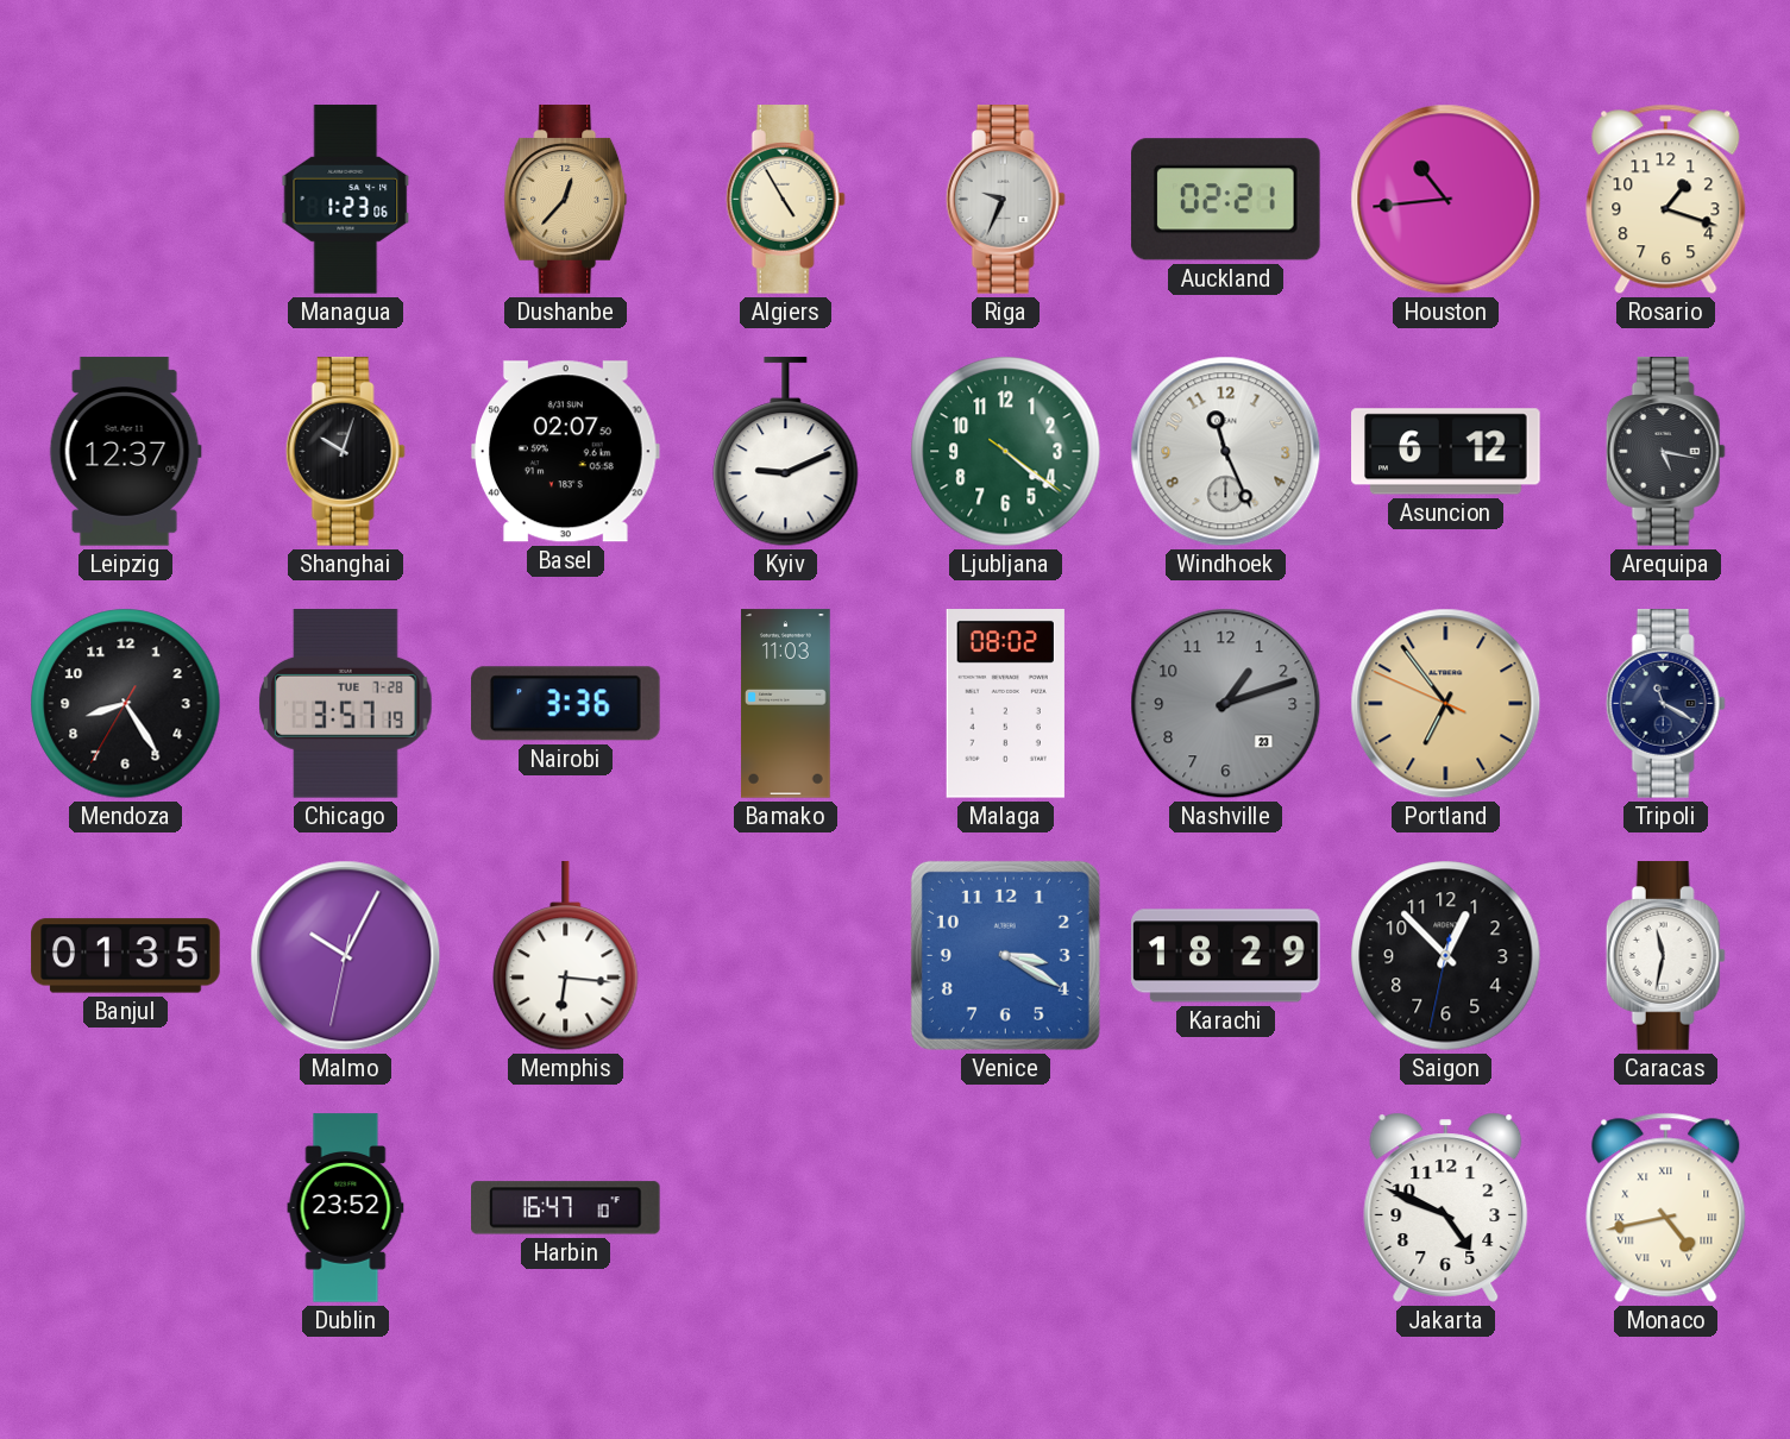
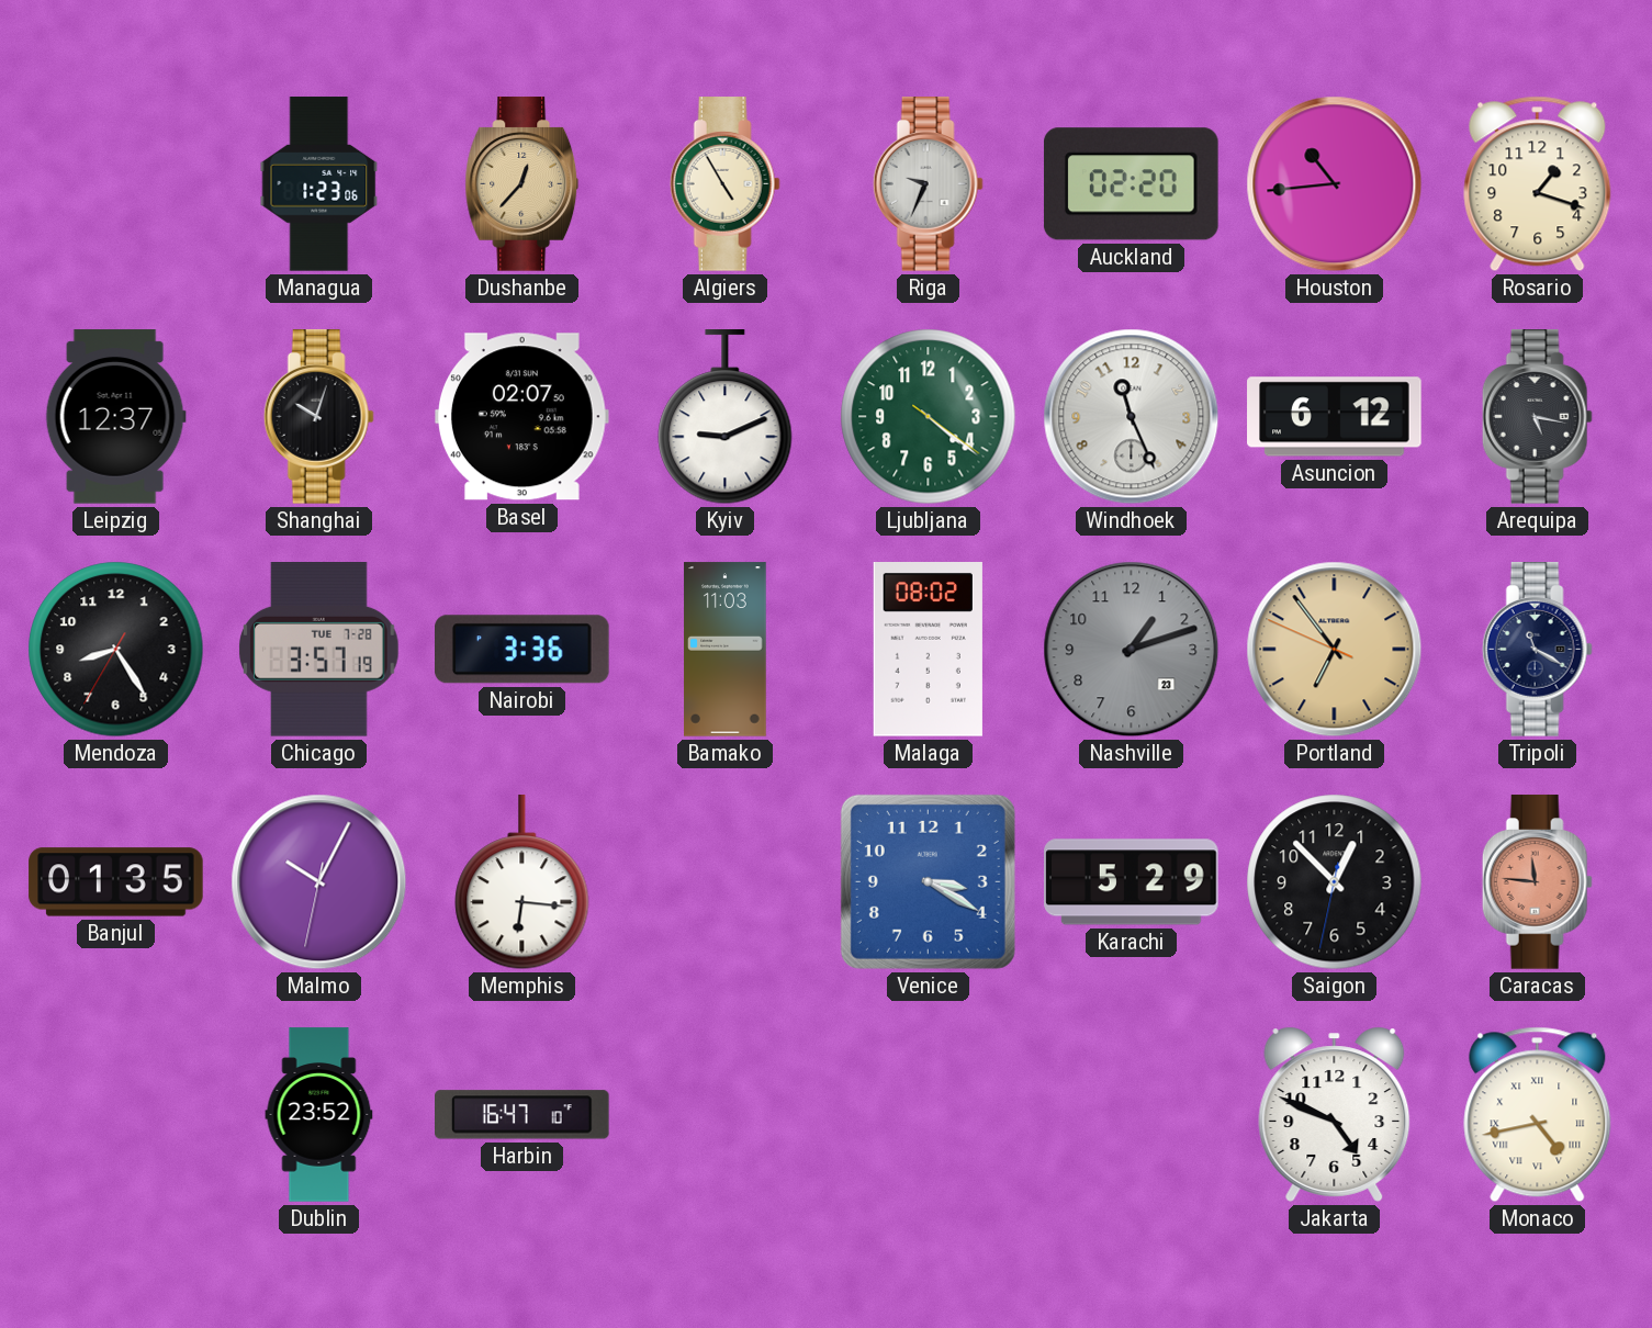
Auckland: 02:21 -> 02:20
Karachi: 18:29 -> 5:29
Caracas: 11:32 -> 11:46
Caracas dial: white -> salmon
